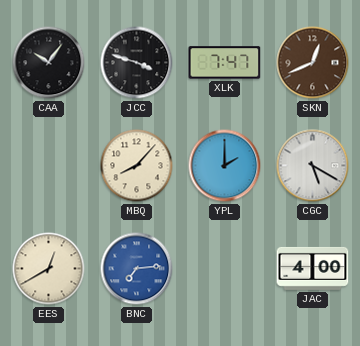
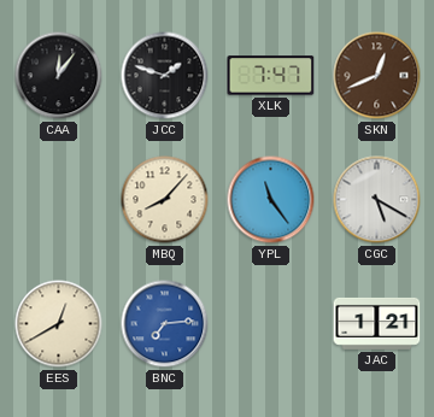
CAA: 10:06 -> 12:06
JCC: 3:48 -> 1:48
YPL: 2:00 -> 11:24
JAC: 4:00 -> 1:21
